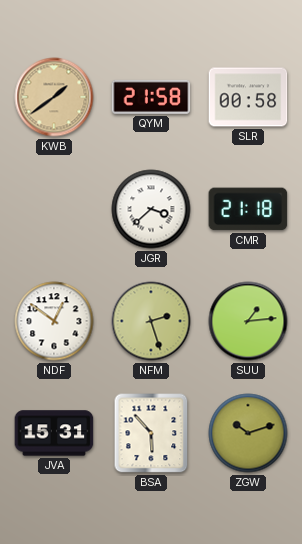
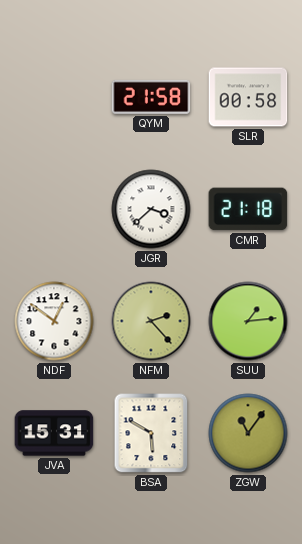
KWB: 1:39 -> none
NFM: 2:27 -> 2:23
BSA: 5:53 -> 5:50
ZGW: 10:12 -> 11:06
